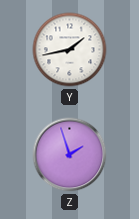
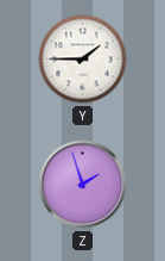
Y: 1:43 -> 1:45
